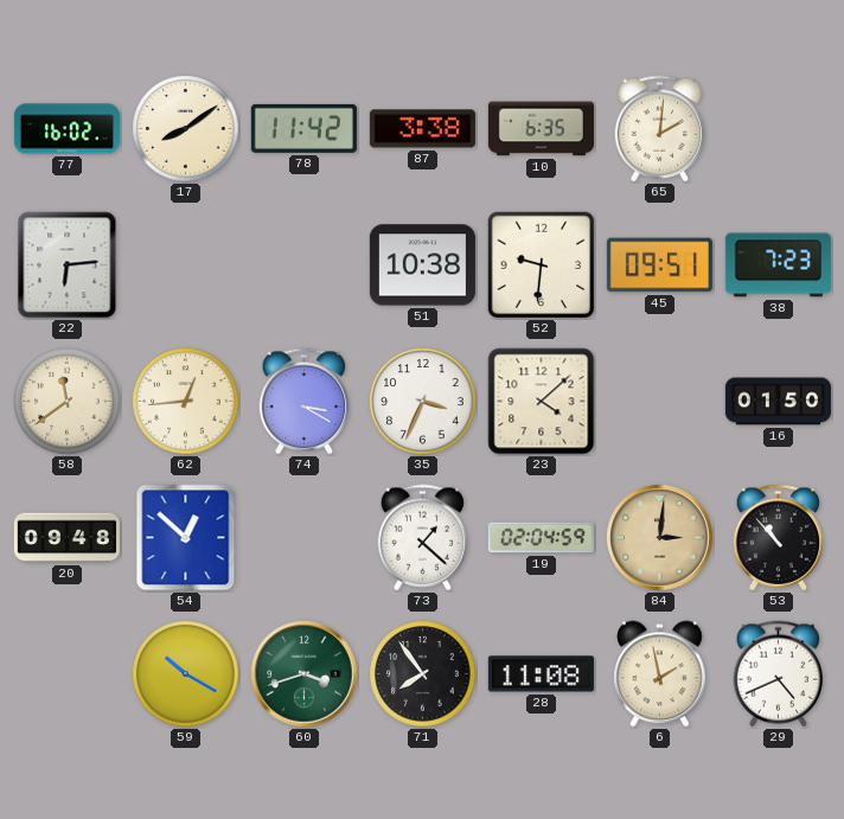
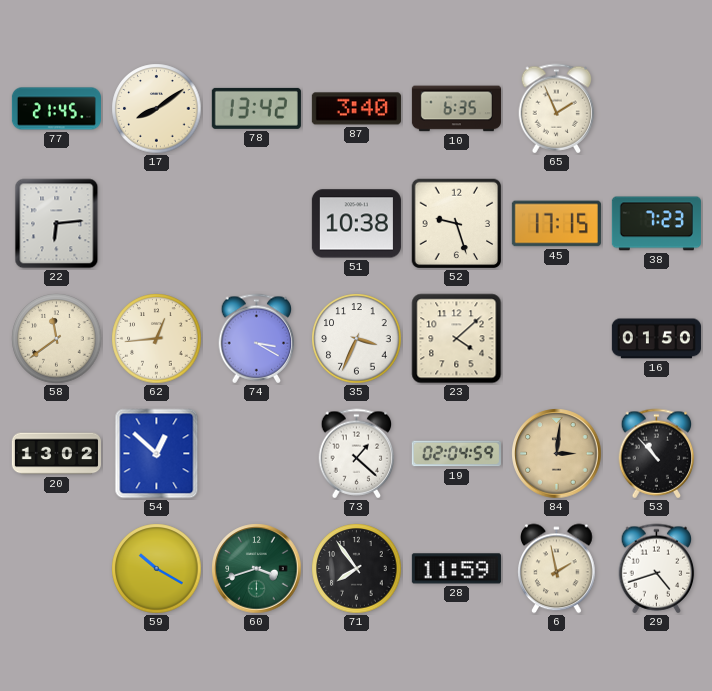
77: 16:02 -> 21:45
78: 11:42 -> 13:42
87: 3:38 -> 3:40
65: 2:01 -> 1:56
52: 9:31 -> 9:27
45: 09:51 -> 17:15
20: 09:48 -> 13:02
28: 11:08 -> 11:59
29: 4:41 -> 4:42
